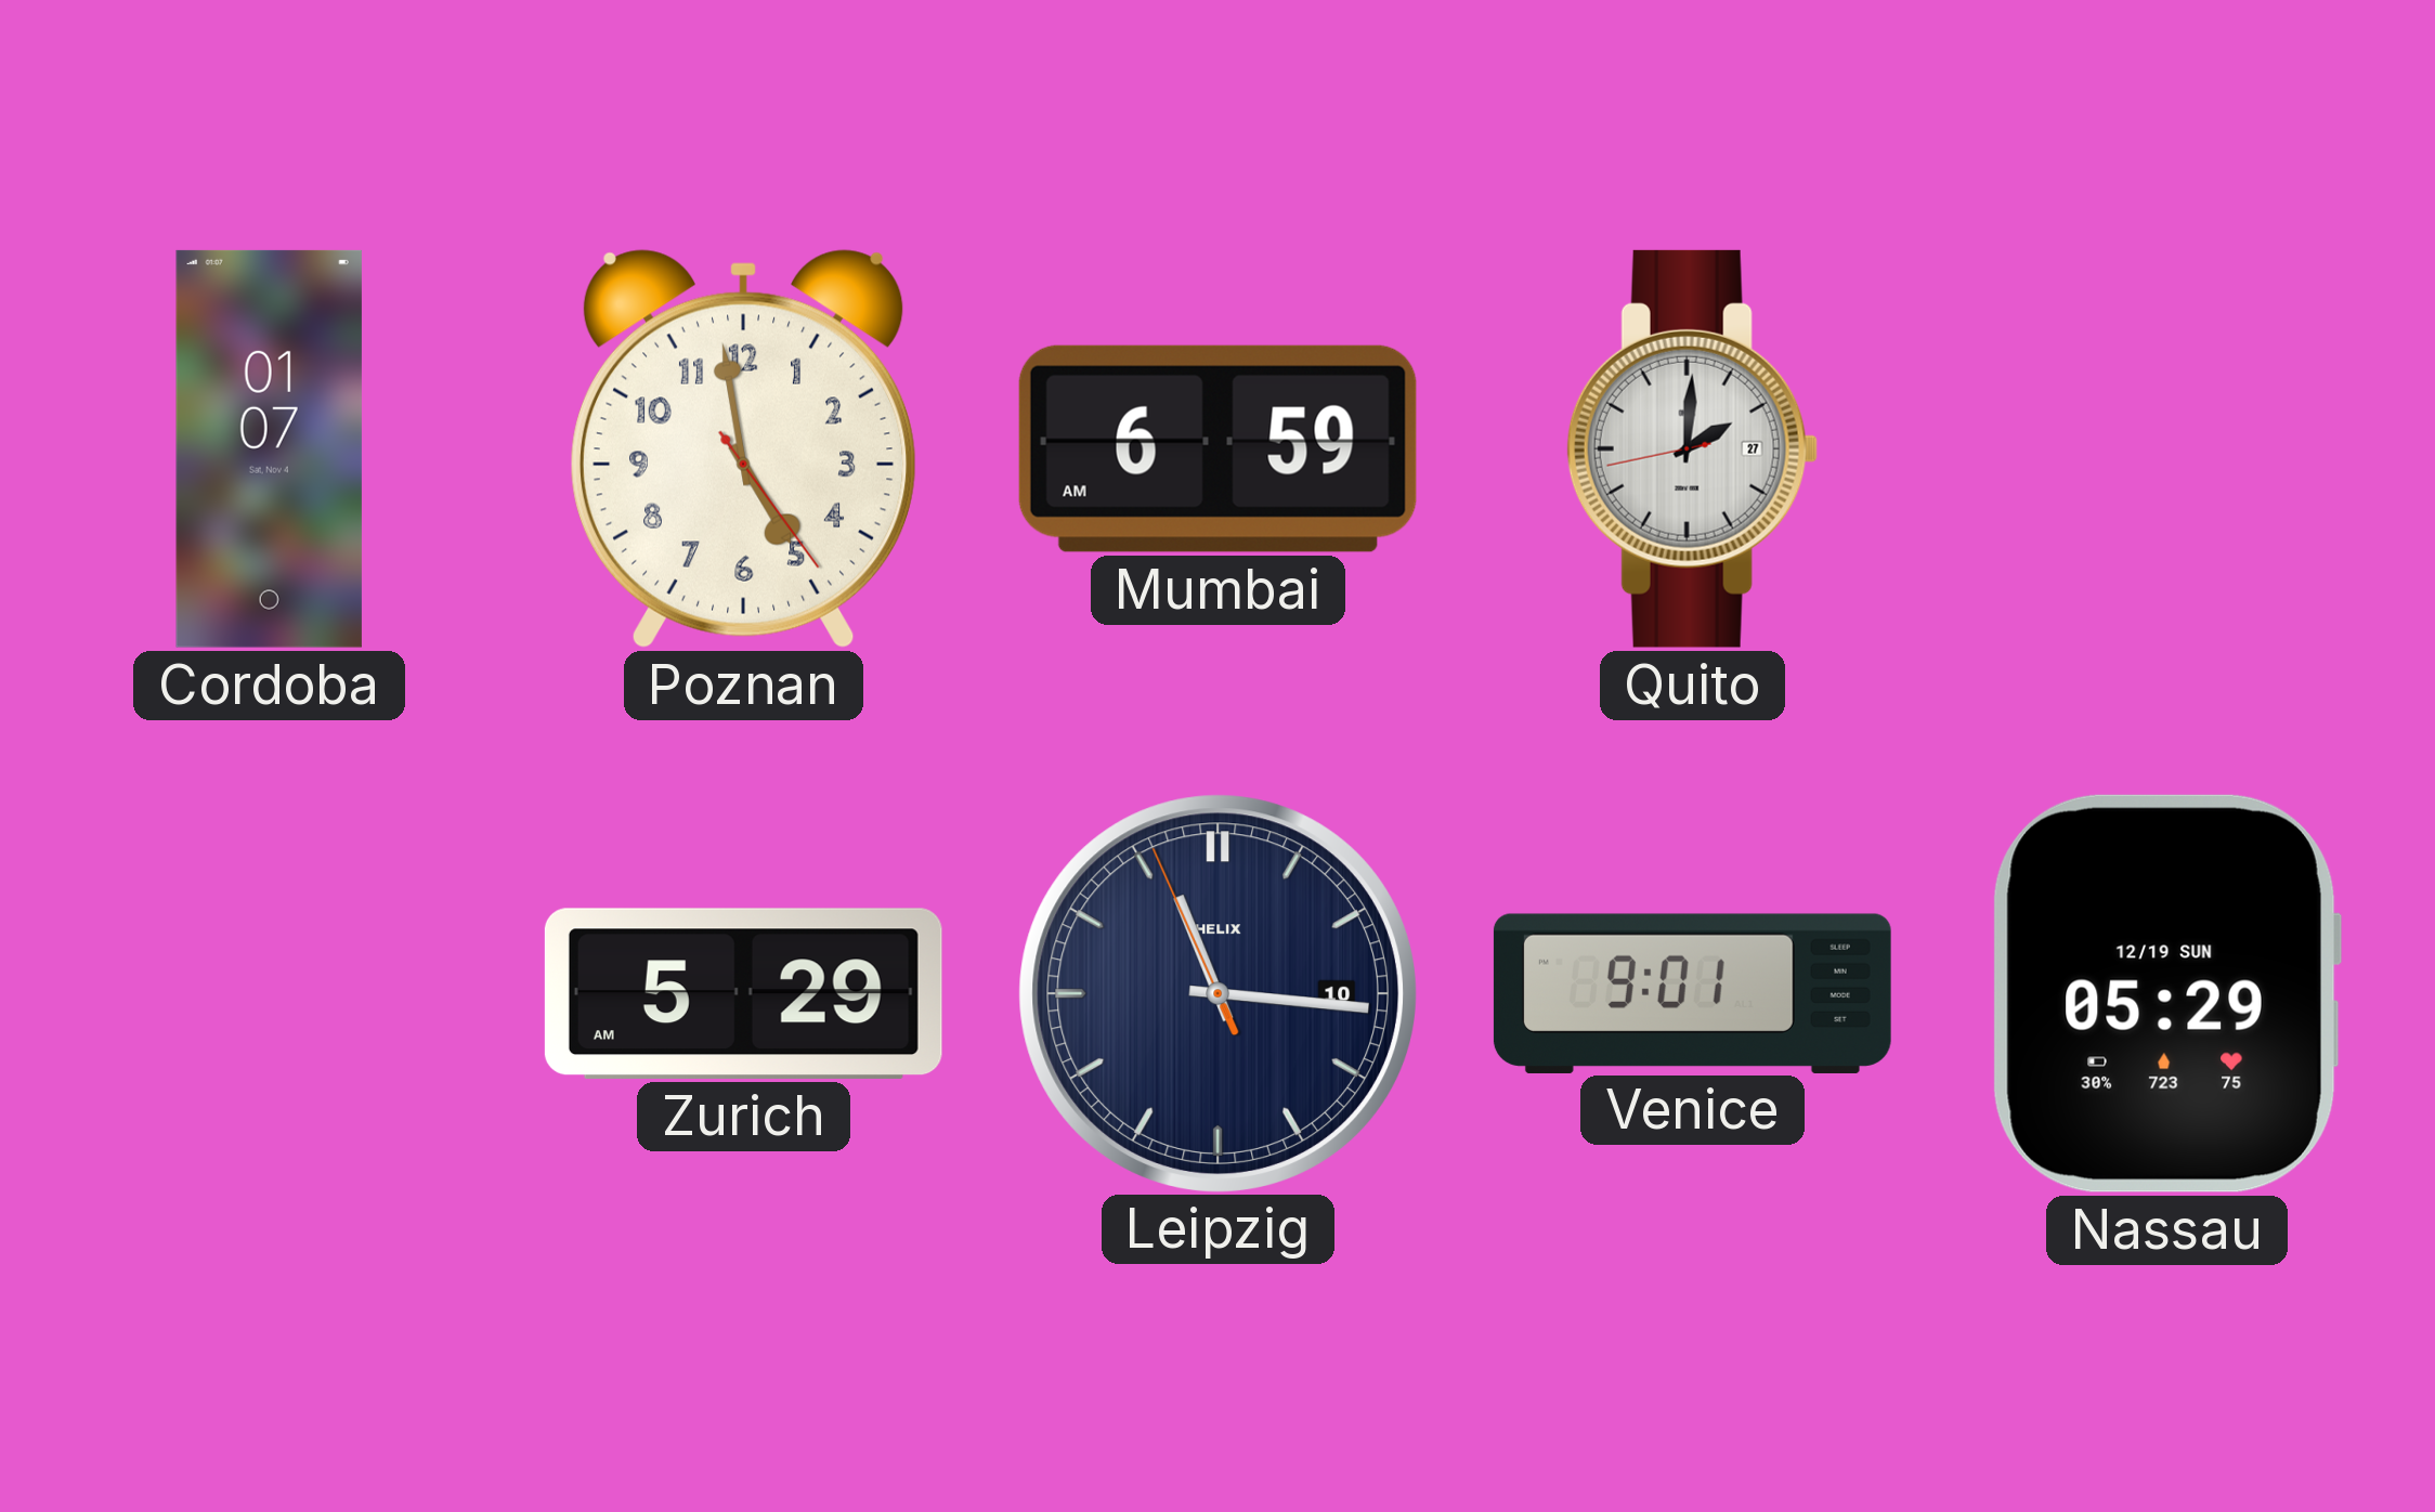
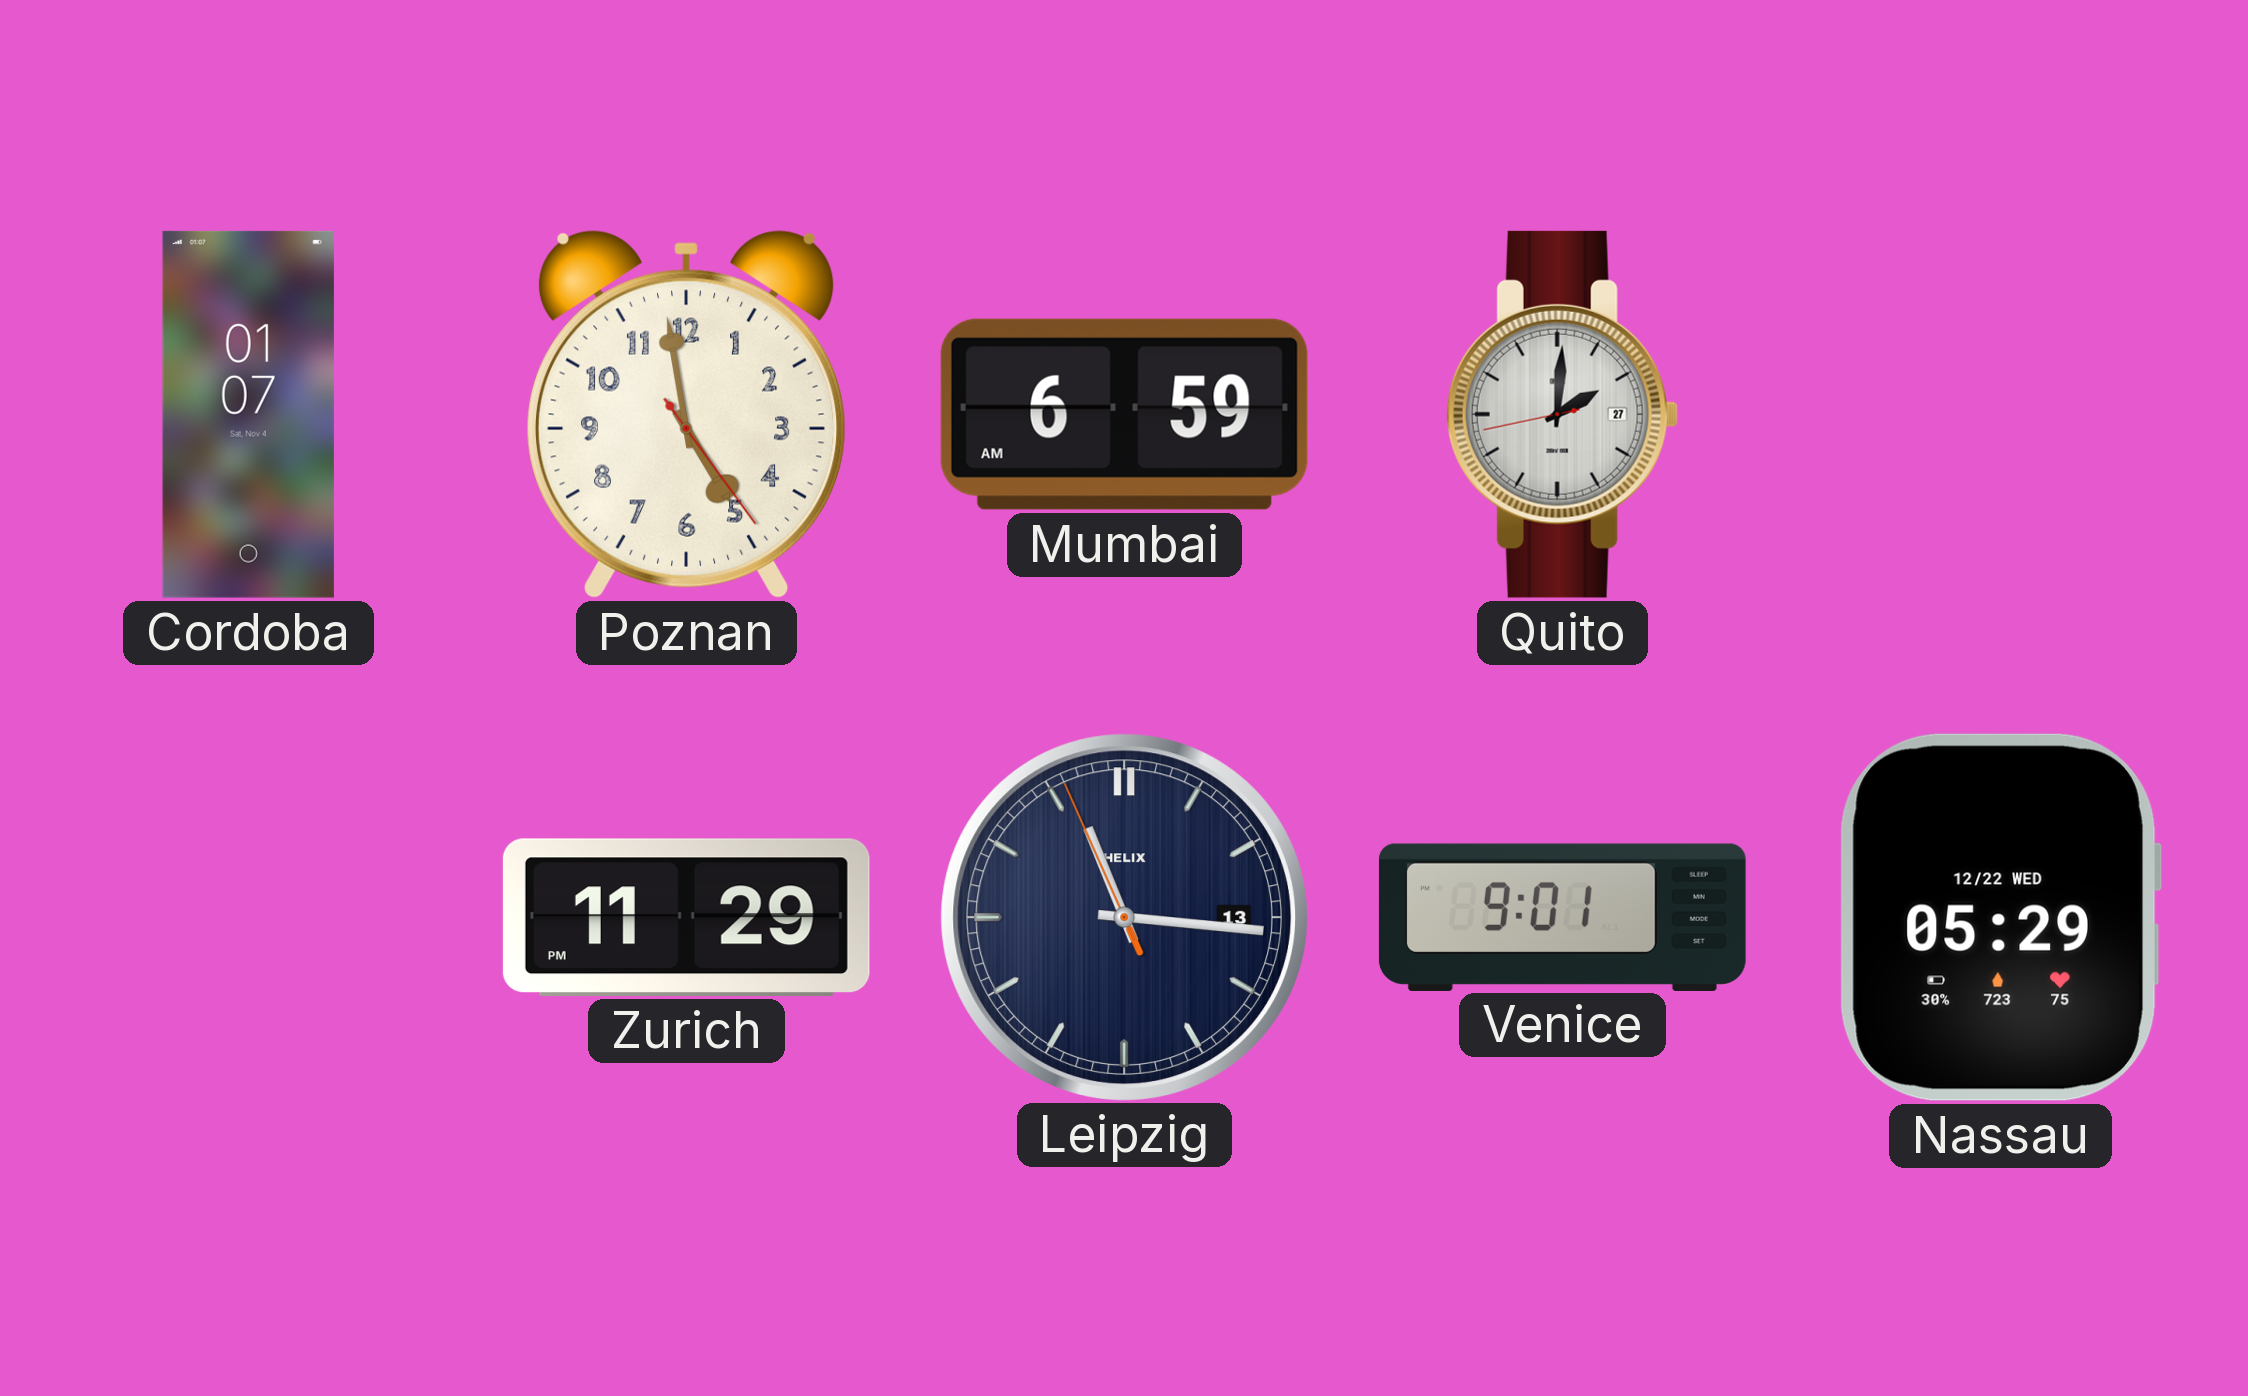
Zurich: 5:29 -> 11:29
Leipzig date: 10 -> 13
Nassau date: 12/19 SUN -> 12/22 WED
